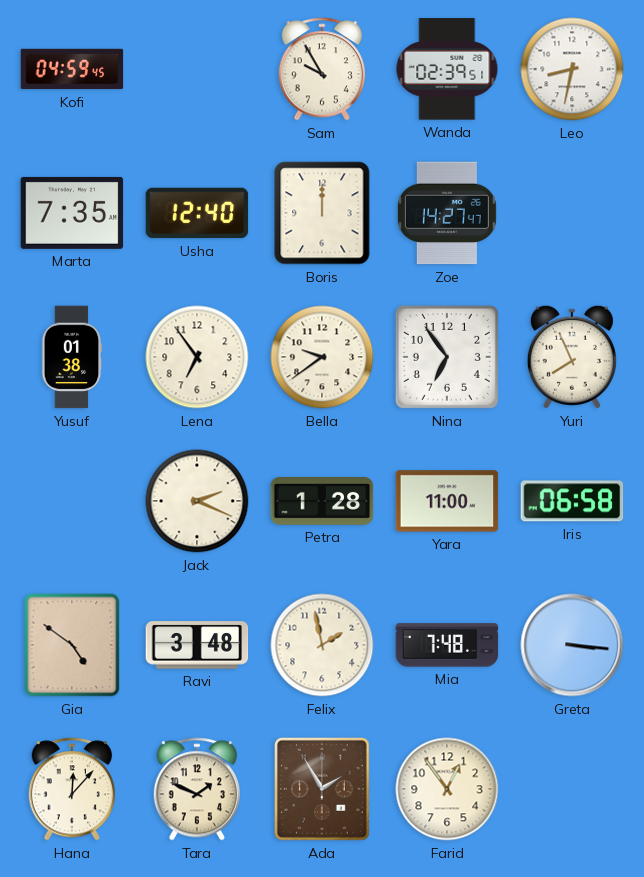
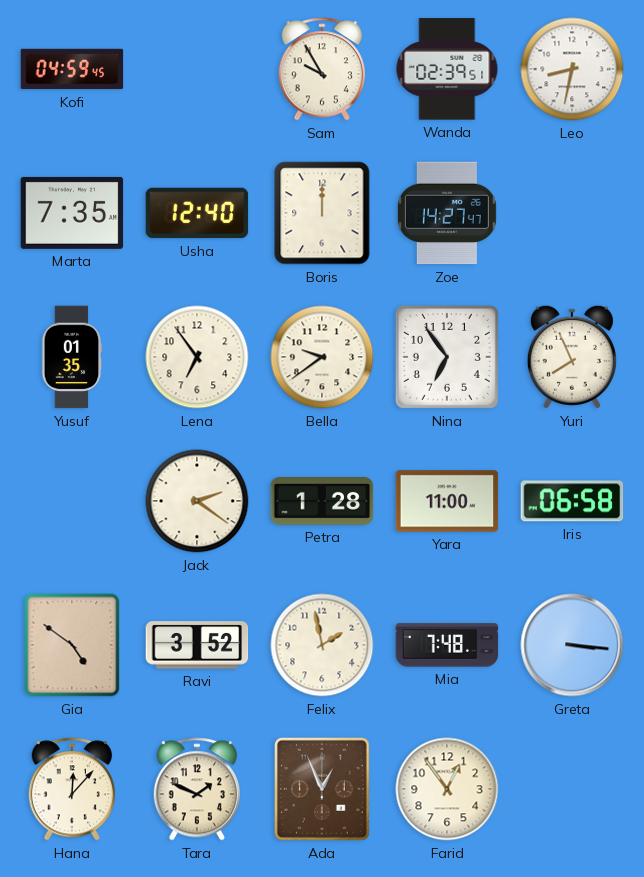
Yusuf: 01:38 -> 01:35
Jack: 2:19 -> 2:21
Ravi: 3:48 -> 3:52
Ada: 1:55 -> 12:56
